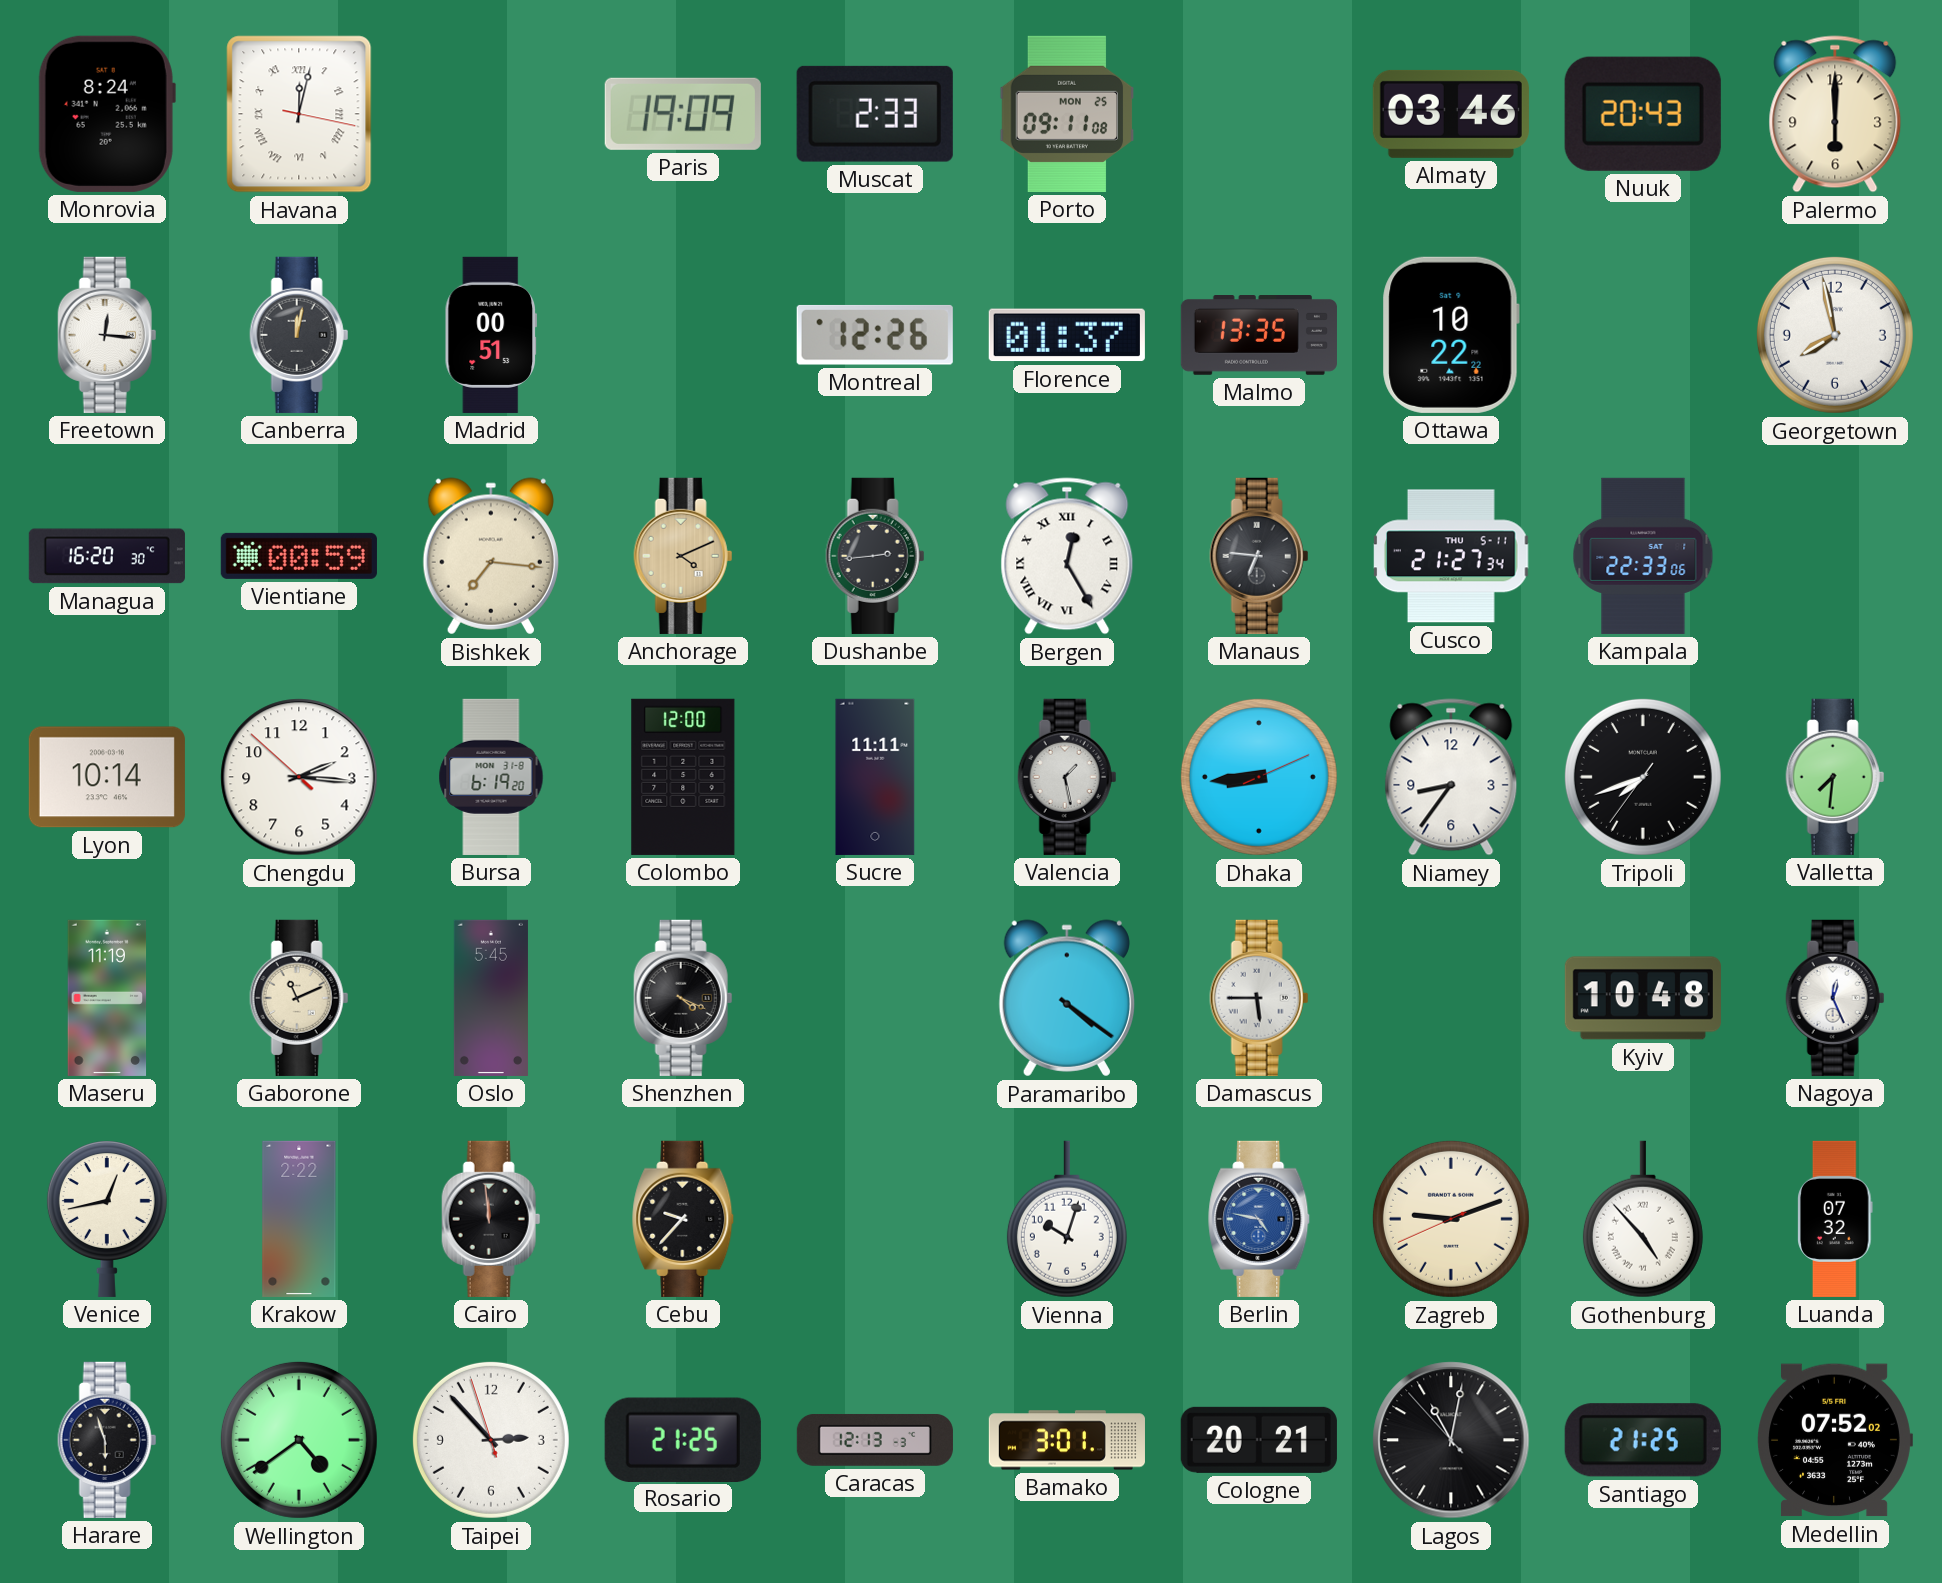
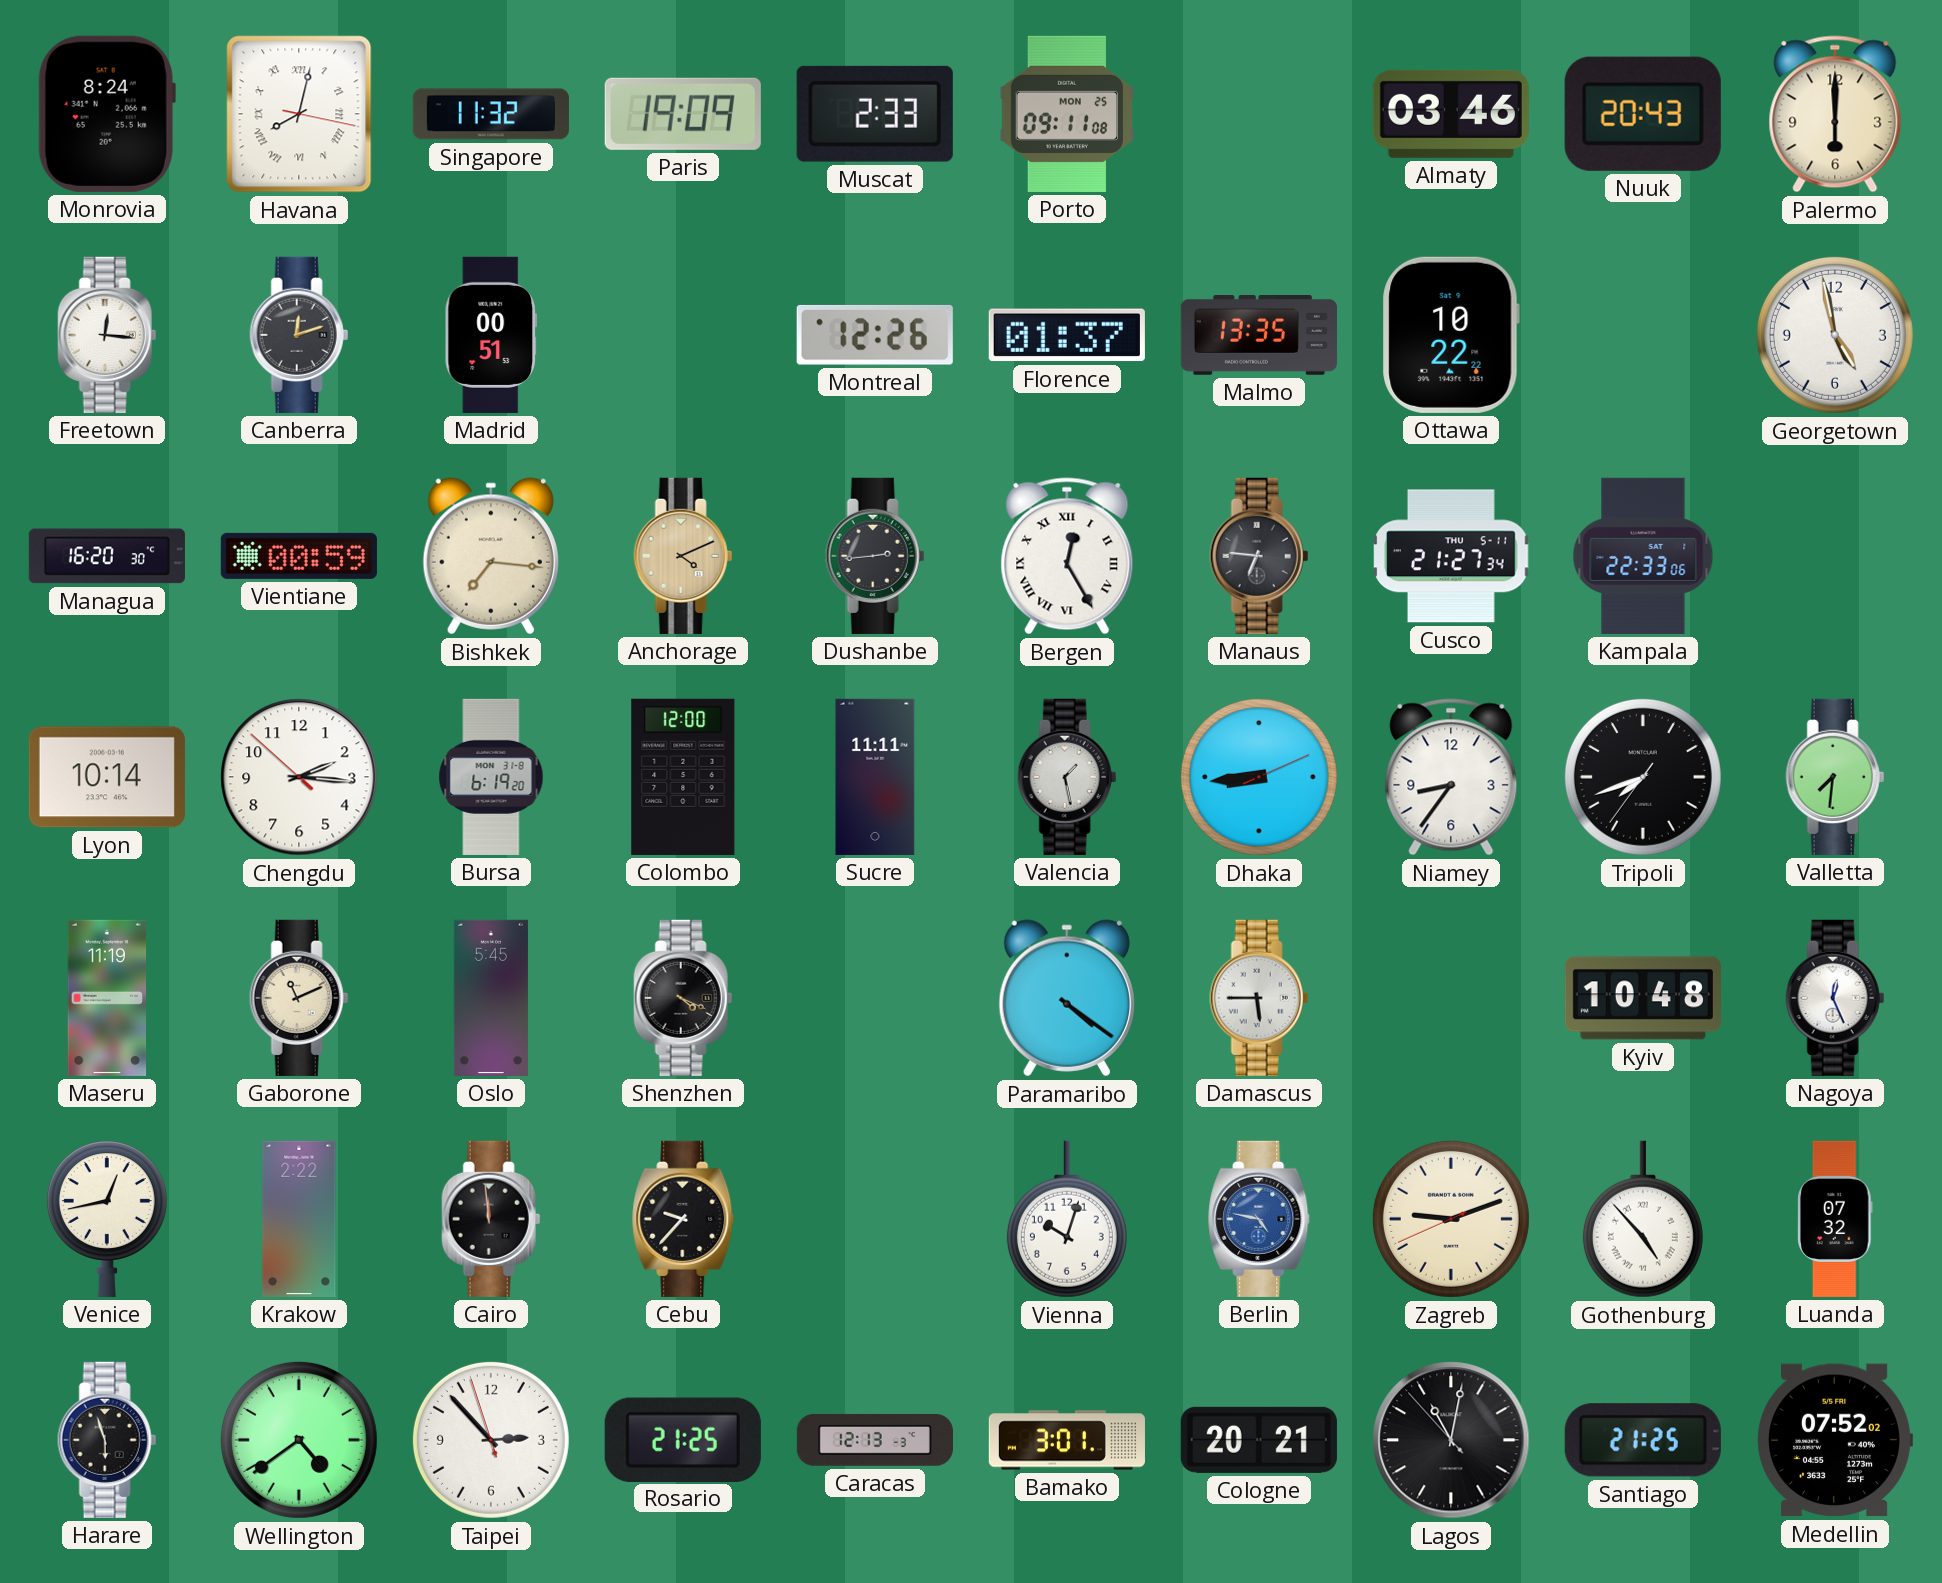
Havana: 12:02 -> 8:02
Singapore: none -> 11:32
Canberra: 12:02 -> 12:12
Georgetown: 7:58 -> 4:58
